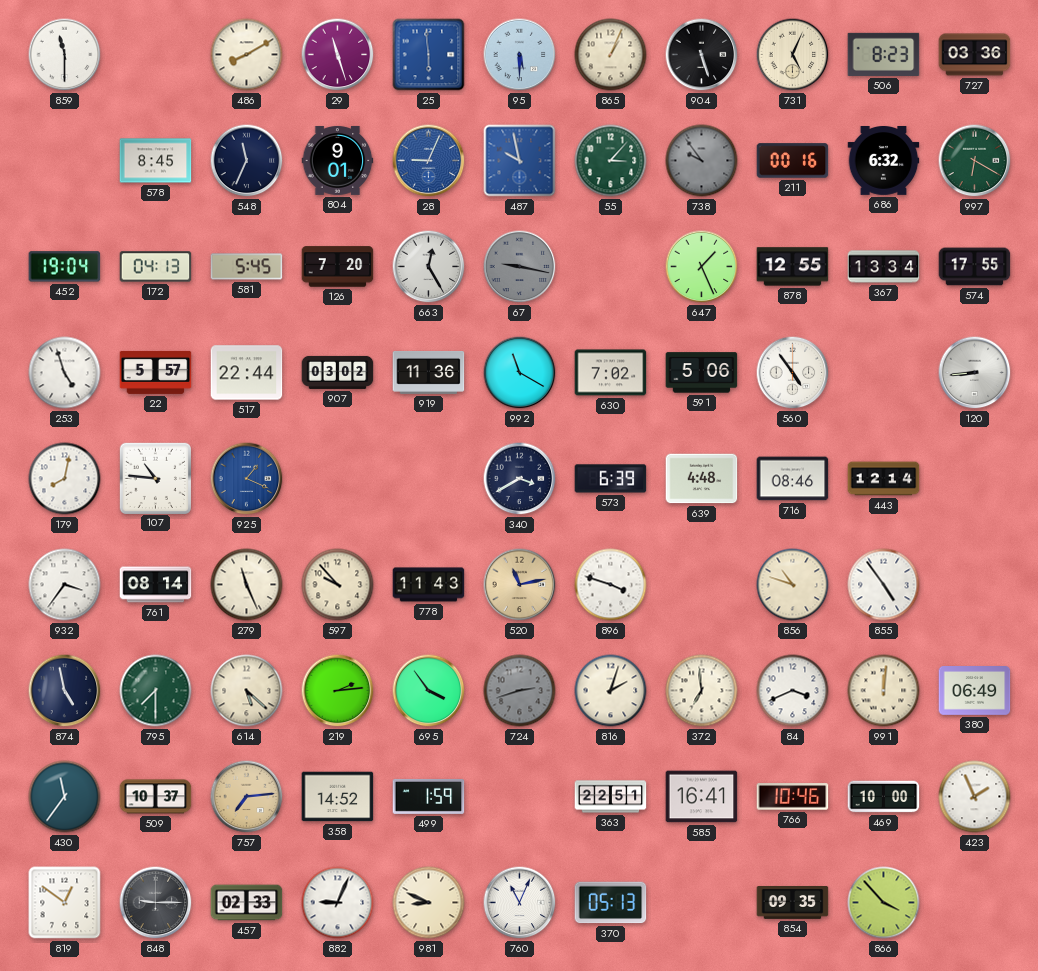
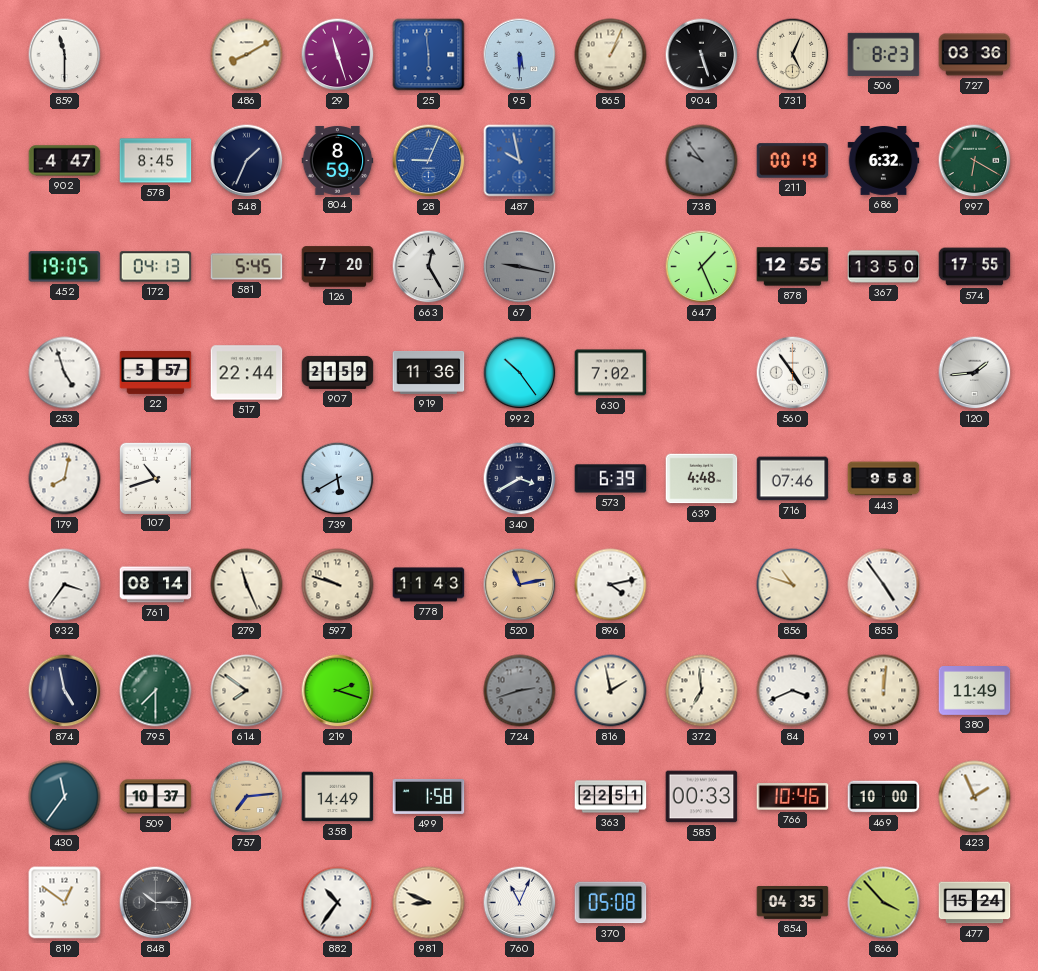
902: none -> 4:47
548: 11:34 -> 1:34
804: 9:01 -> 8:59
55: 3:07 -> none
211: 00:16 -> 00:19
452: 19:04 -> 19:05
367: 13:34 -> 13:50
907: 03:02 -> 21:59
992: 11:20 -> 10:24
591: 5:06 -> none
120: 8:44 -> 1:44
107: 10:46 -> 10:42
925: 1:19 -> none
739: none -> 5:40
716: 08:46 -> 07:46
443: 12:14 -> 9:58
597: 9:53 -> 9:48
896: 3:48 -> 4:13
614: 5:22 -> 7:51
219: 2:14 -> 2:18
695: 3:54 -> none
816: 2:03 -> 1:58
380: 06:49 -> 11:49
358: 14:52 -> 14:49
499: 1:59 -> 1:58
585: 16:41 -> 00:33
848: 9:15 -> 10:15
457: 02:33 -> none
882: 9:04 -> 10:36
370: 05:13 -> 05:08
854: 09:35 -> 04:35
477: none -> 15:24
